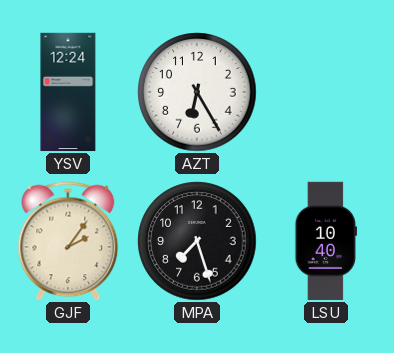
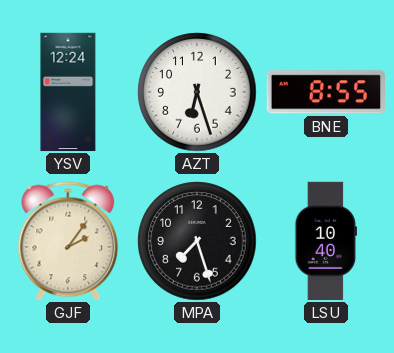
AZT: 6:25 -> 6:27
BNE: none -> 8:55
